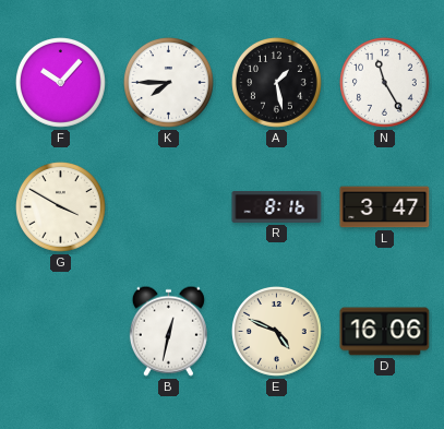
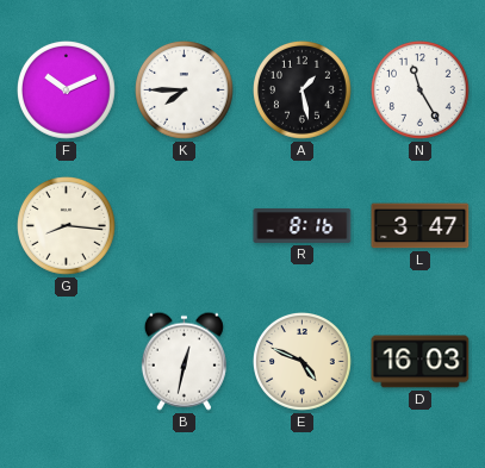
F: 10:07 -> 10:11
G: 3:50 -> 8:16
D: 16:06 -> 16:03
